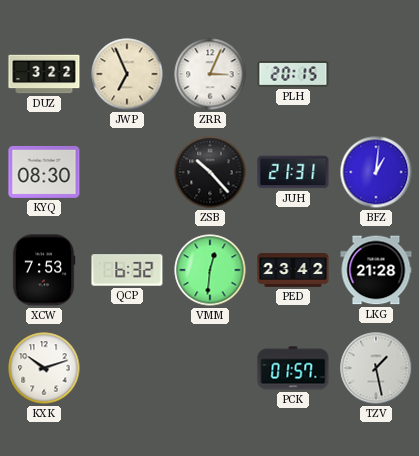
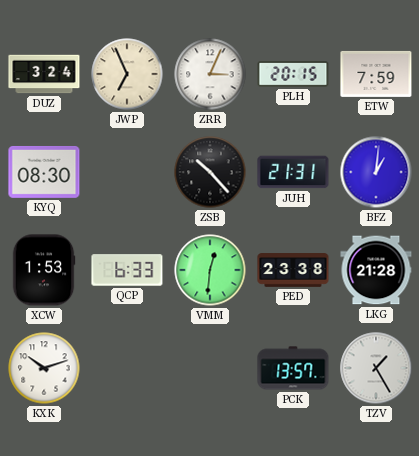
DUZ: 3:22 -> 3:24
ETW: none -> 7:59
XCW: 7:53 -> 1:53
QCP: 6:32 -> 6:33
PED: 23:42 -> 23:38
PCK: 01:57 -> 13:57
TZV: 1:28 -> 1:25
